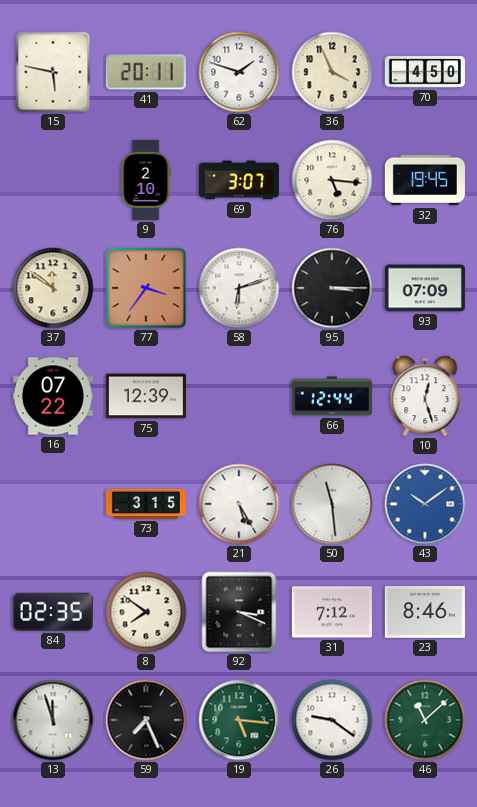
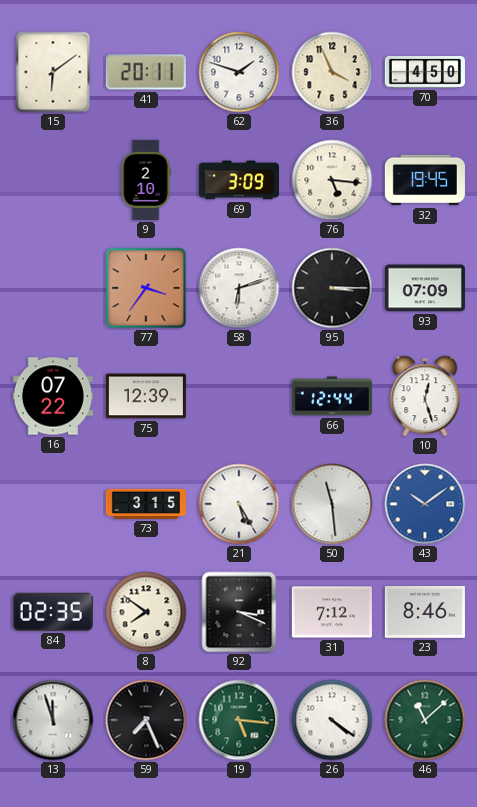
15: 5:47 -> 6:09
69: 3:07 -> 3:09
37: 11:51 -> none
26: 9:21 -> 4:21
